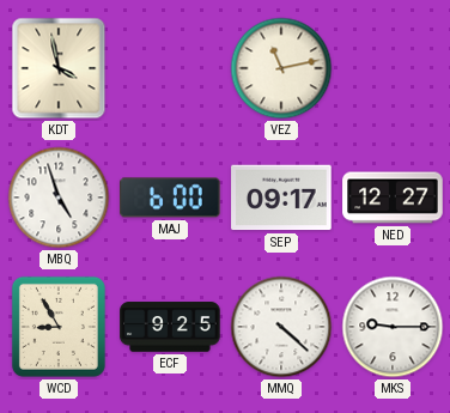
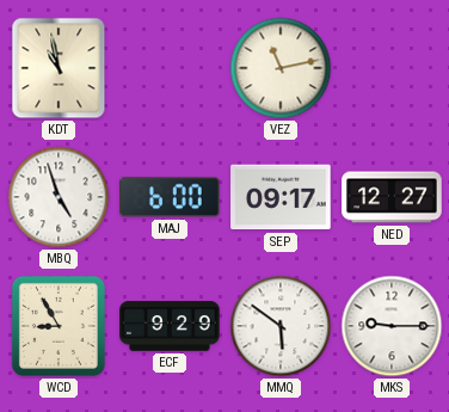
KDT: 3:58 -> 10:58
ECF: 9:25 -> 9:29
MMQ: 4:22 -> 5:51
